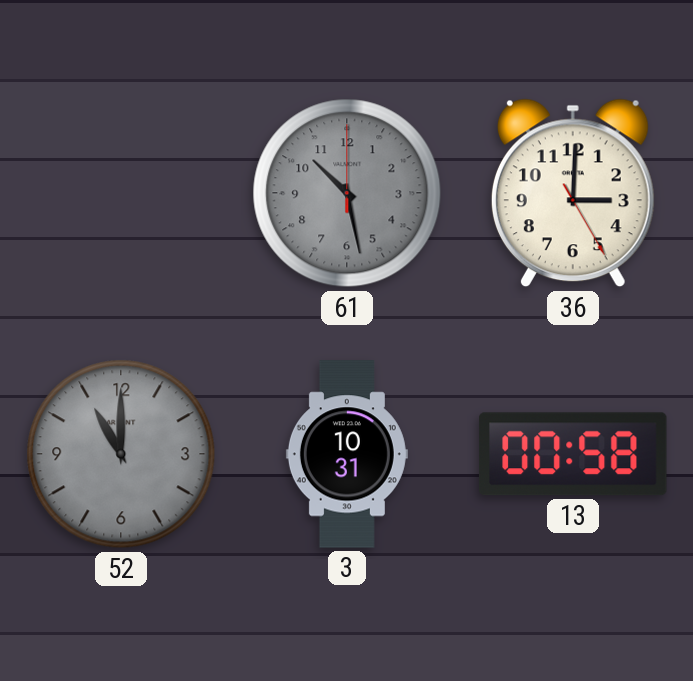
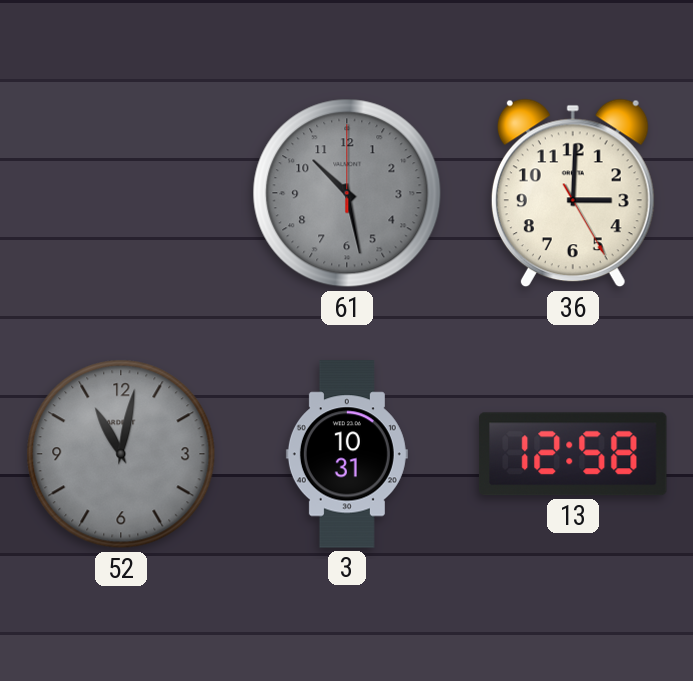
52: 11:00 -> 11:02
13: 00:58 -> 12:58
